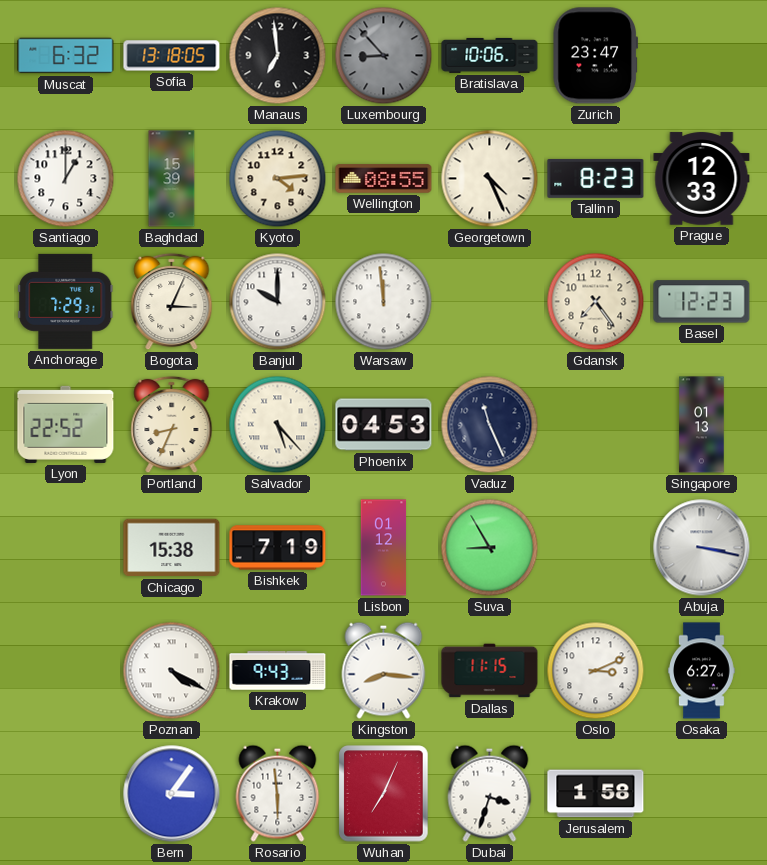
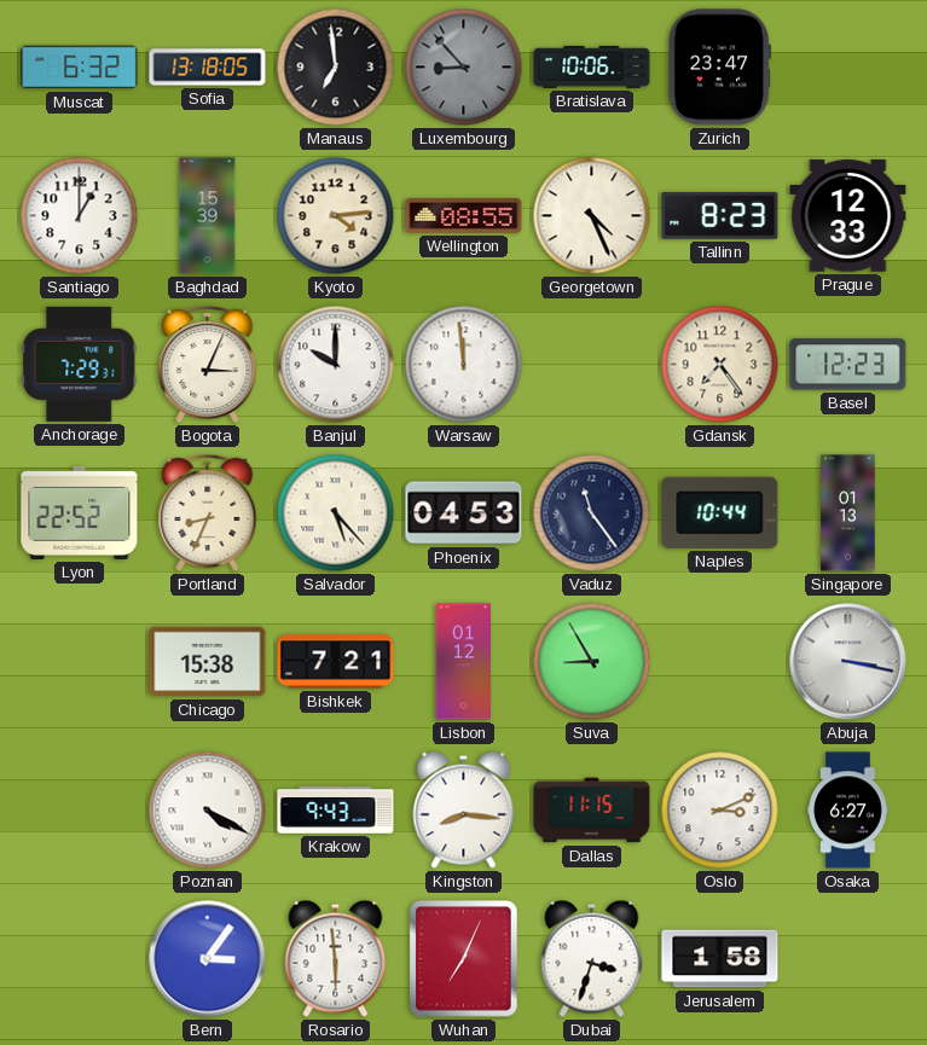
Vaduz: 11:26 -> 11:24
Naples: none -> 10:44
Bishkek: 7:19 -> 7:21
